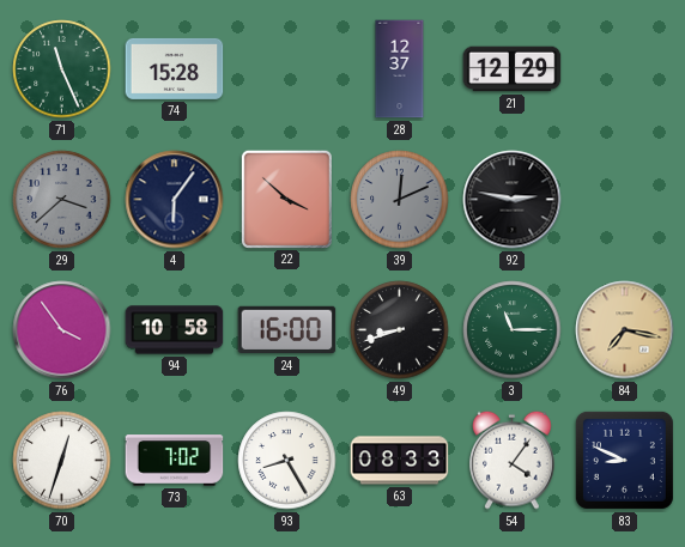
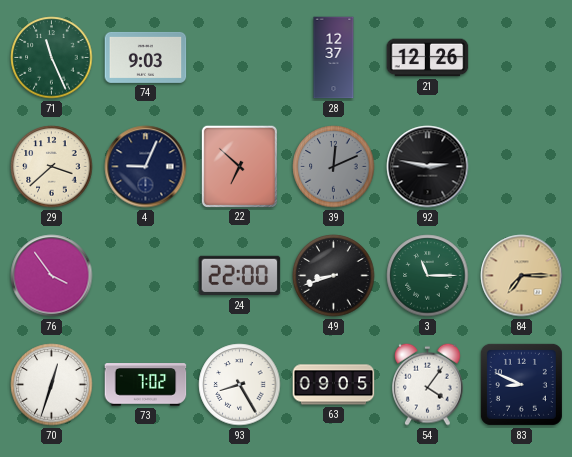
74: 15:28 -> 9:03
21: 12:29 -> 12:26
29 dial: grey -> cream
4: 6:06 -> 9:04
22: 3:52 -> 6:52
94: 10:58 -> none
24: 16:00 -> 22:00
84: 7:17 -> 7:15
63: 08:33 -> 09:05
